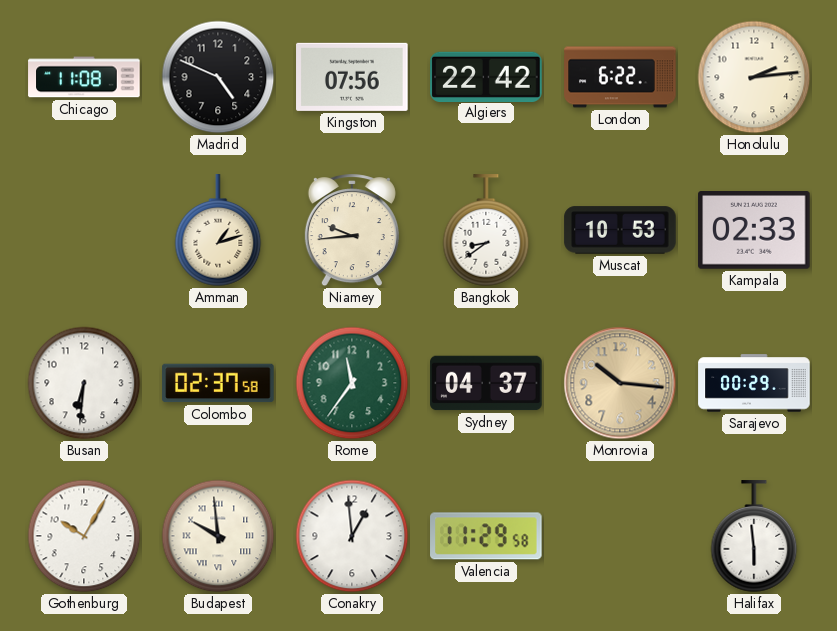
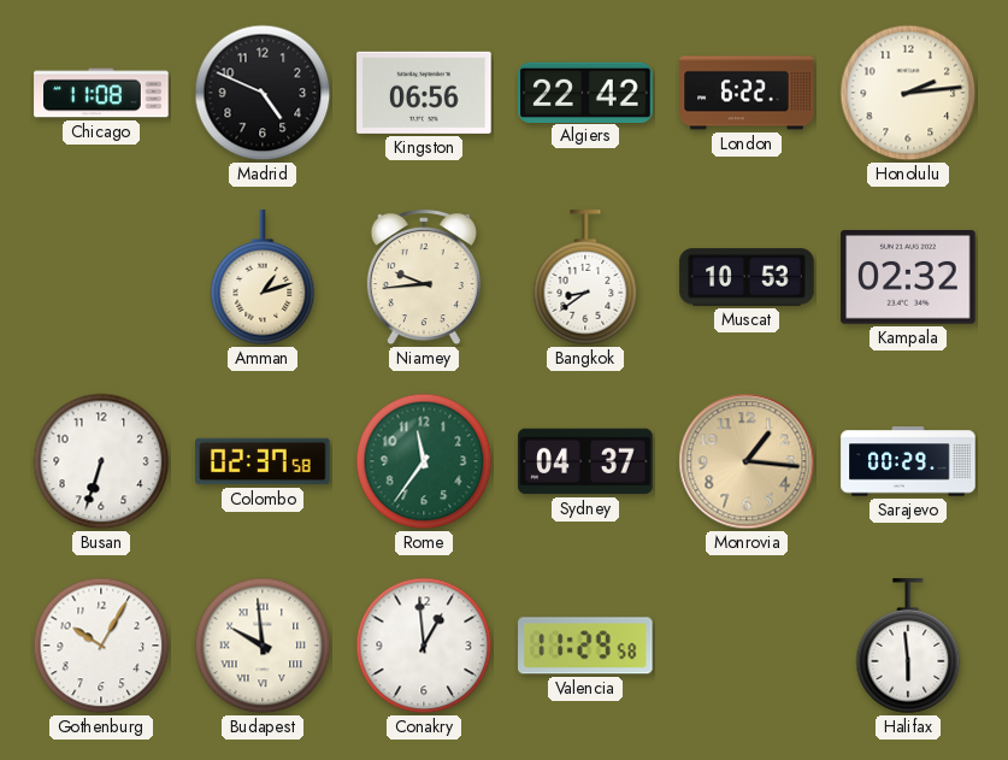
Kingston: 07:56 -> 06:56
Kampala: 02:33 -> 02:32
Busan: 6:31 -> 6:33
Monrovia: 10:16 -> 1:16
